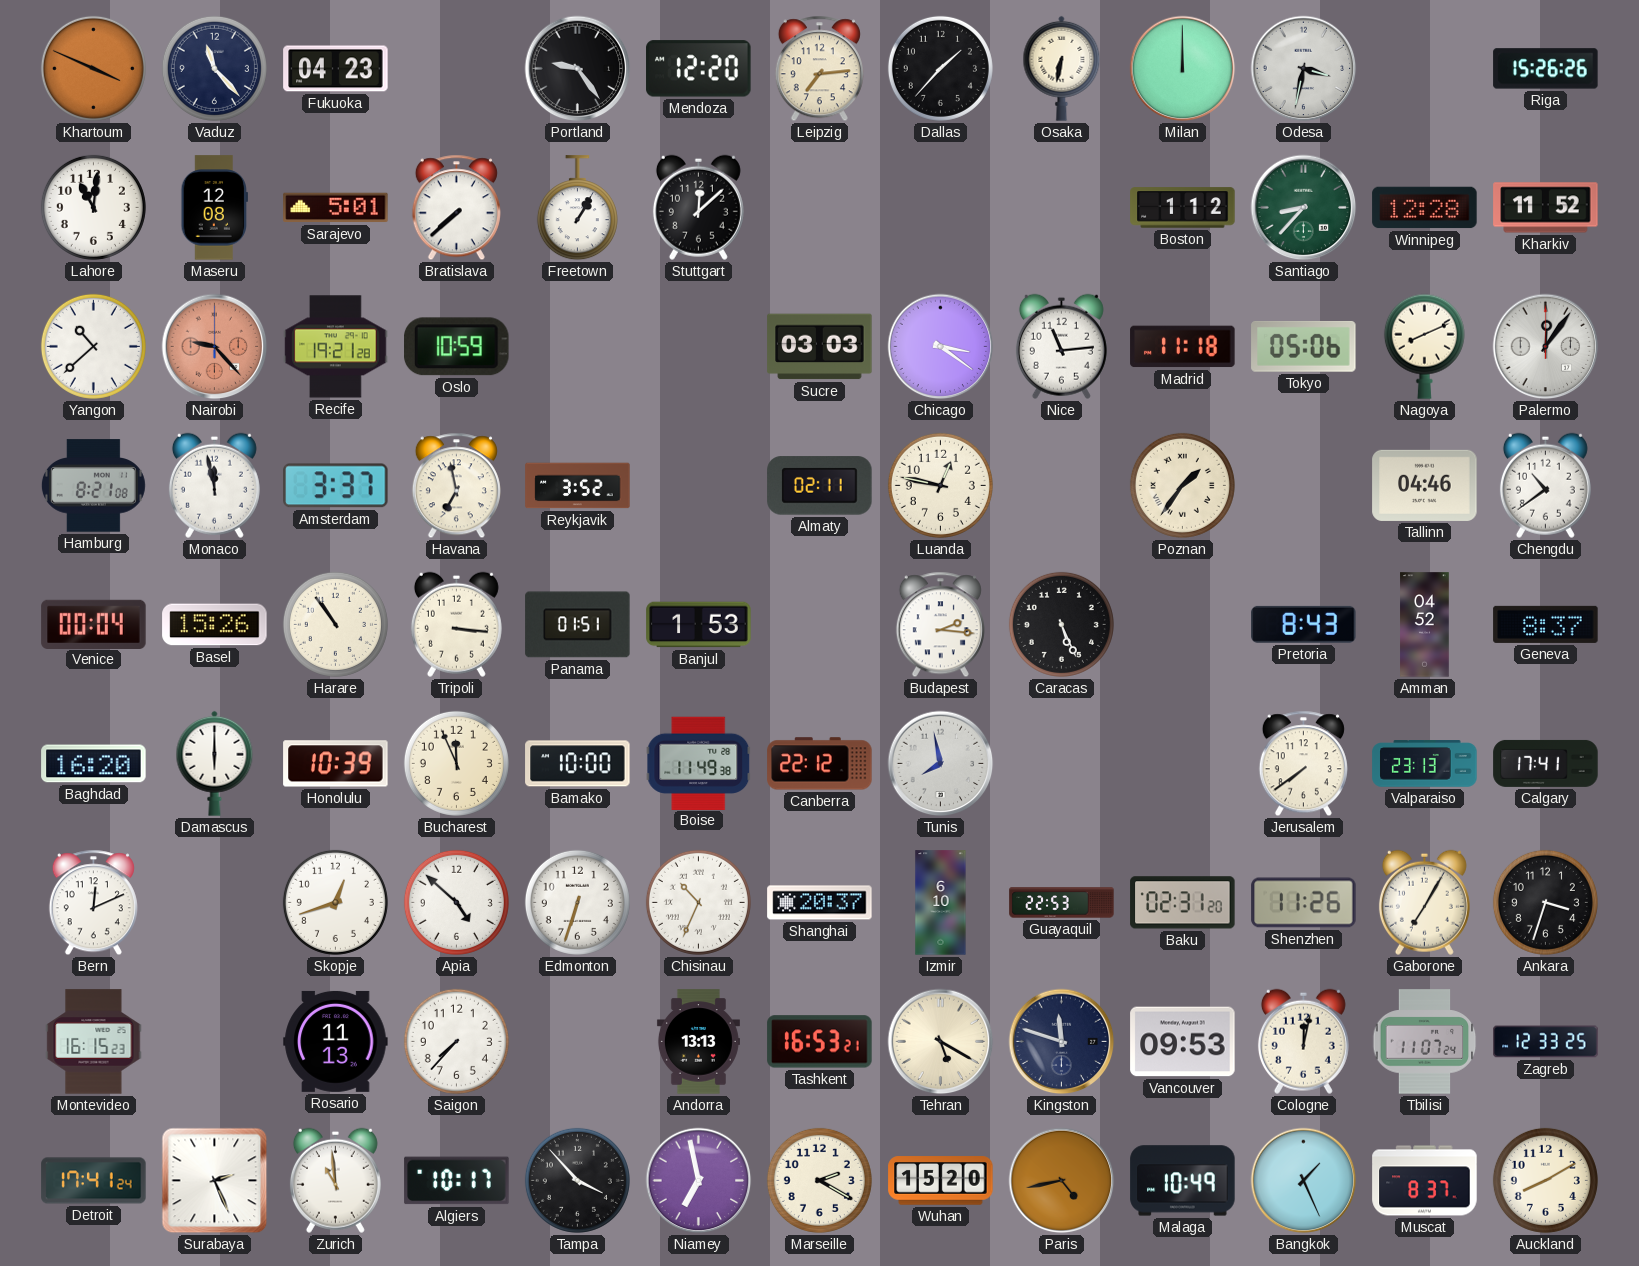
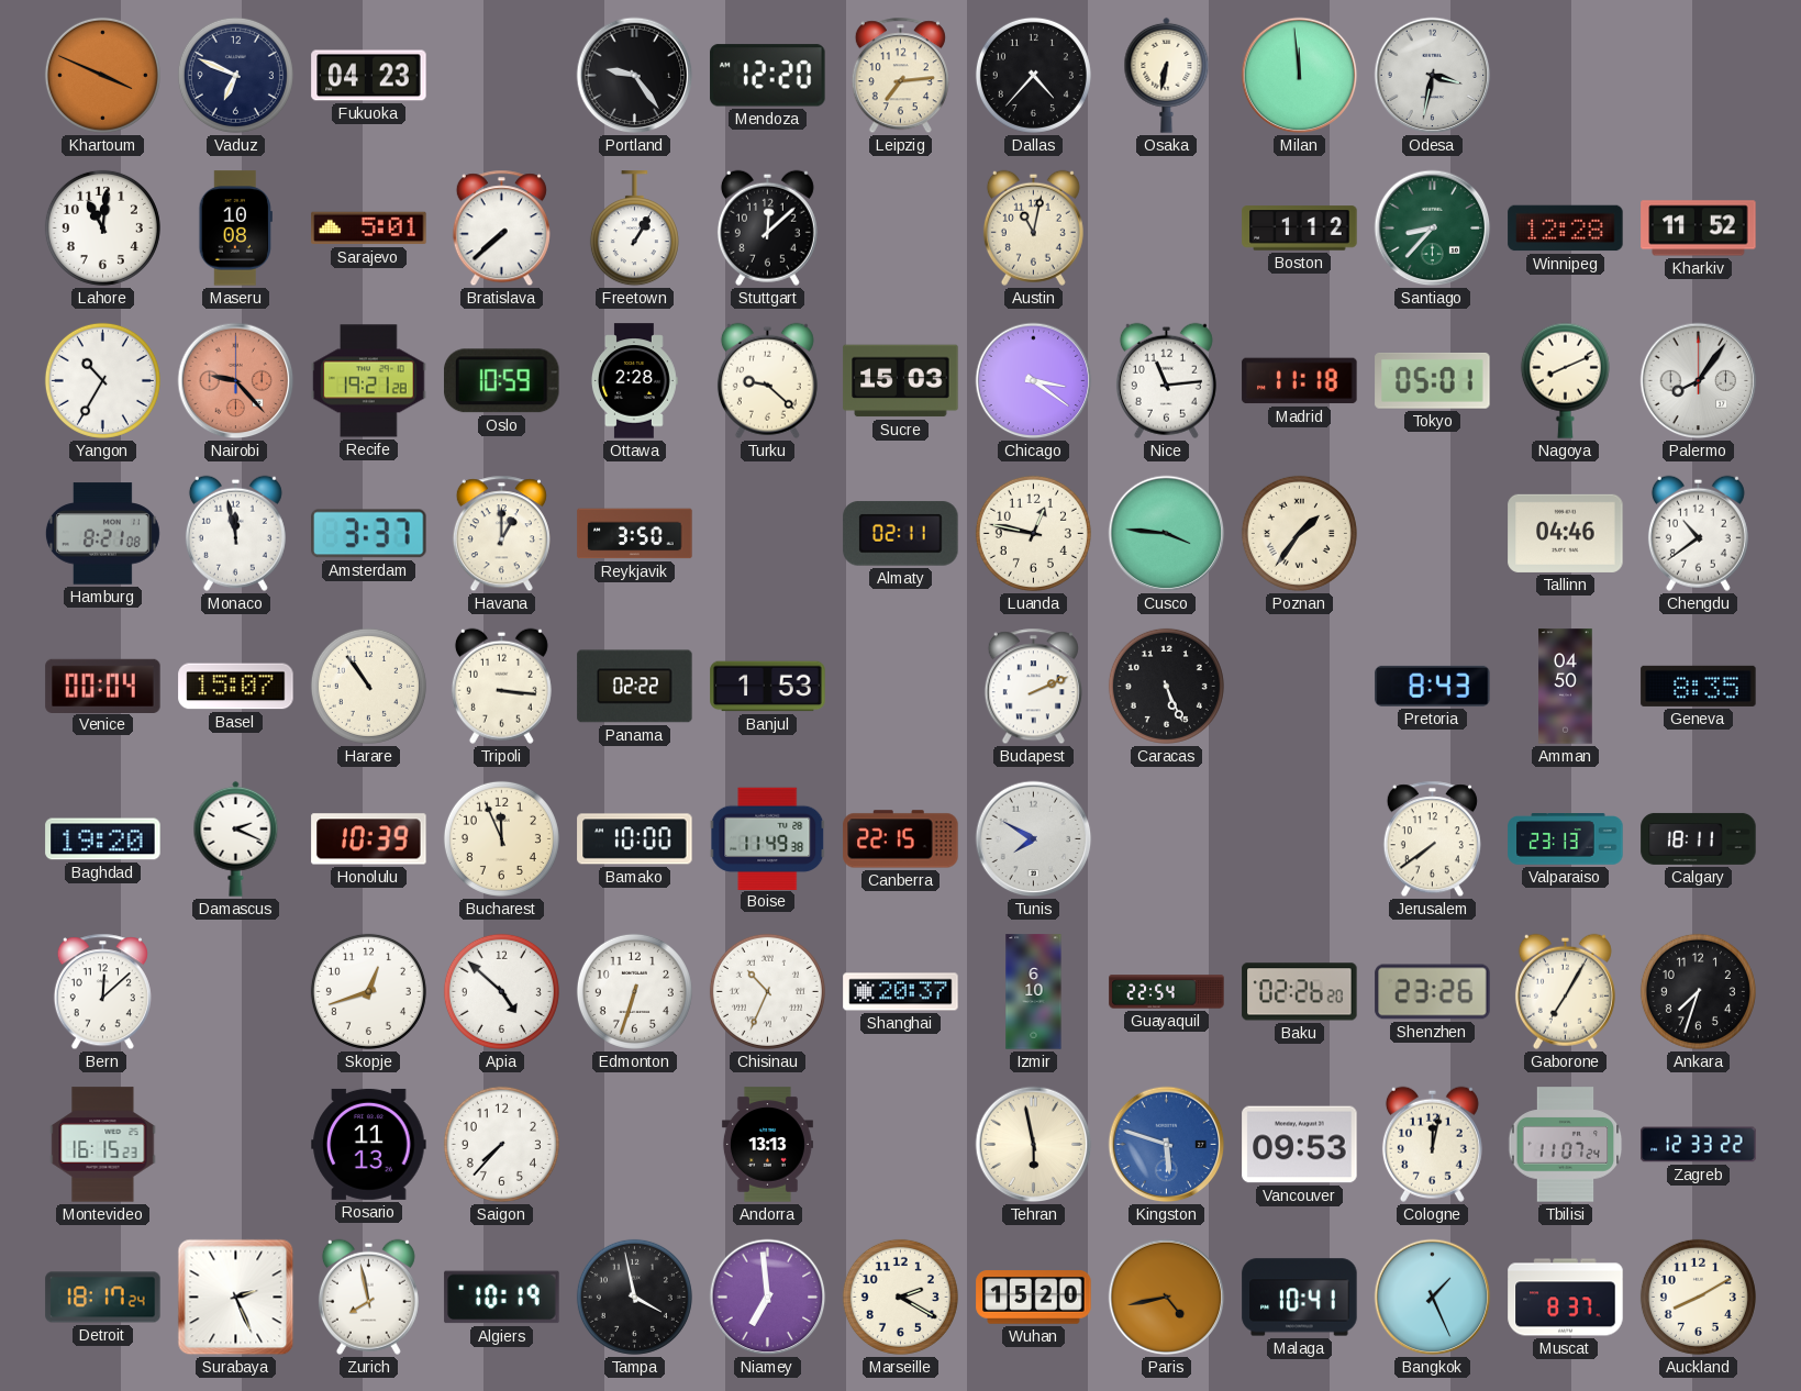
Vaduz: 11:23 -> 6:49
Dallas: 1:37 -> 4:37
Milan: 12:00 -> 11:59
Riga: 15:26 -> none
Maseru: 12:08 -> 10:08
Austin: none -> 11:02
Yangon: 10:38 -> 10:35
Ottawa: none -> 2:28
Turku: none -> 9:22
Sucre: 03:03 -> 15:03
Tokyo: 05:06 -> 05:01
Palermo: 12:06 -> 8:06
Havana: 6:58 -> 1:00
Reykjavik: 3:52 -> 3:50
Cusco: none -> 3:46
Basel: 15:26 -> 15:07
Panama: 01:51 -> 02:22
Budapest: 2:16 -> 2:11
Amman: 04:52 -> 04:50
Geneva: 8:37 -> 8:35
Baghdad: 16:20 -> 19:20
Damascus: 6:00 -> 2:19
Canberra: 22:12 -> 22:15
Tunis: 7:58 -> 7:50
Calgary: 17:41 -> 18:11
Bern: 12:11 -> 12:08
Guayaquil: 22:53 -> 22:54
Baku: 02:31 -> 02:26
Shenzhen: 11:26 -> 23:26
Ankara: 3:33 -> 7:33
Tashkent: 16:53 -> none
Tehran: 5:20 -> 5:58
Kingston: 11:48 -> 5:48
Kingston dial: navy -> blue
Zagreb: 12:33:25 -> 12:33:22
Detroit: 17:41 -> 18:17
Zurich: 10:59 -> 7:58
Algiers: 10:17 -> 10:19
Tampa: 3:53 -> 3:58
Niamey: 6:58 -> 6:59
Malaga: 10:49 -> 10:41
